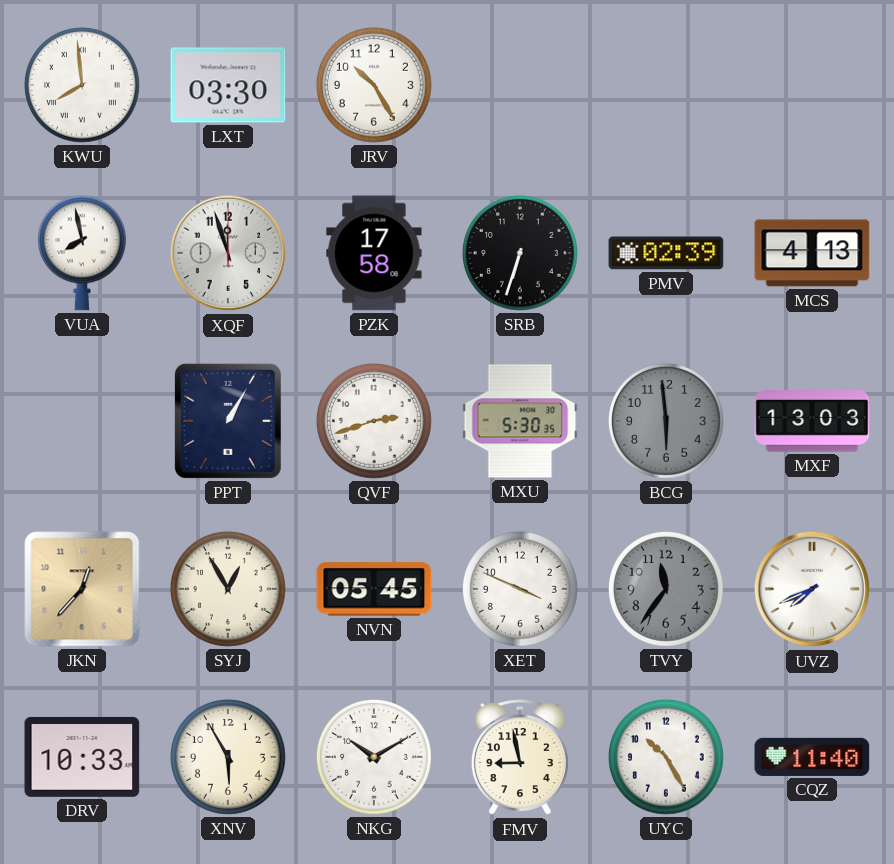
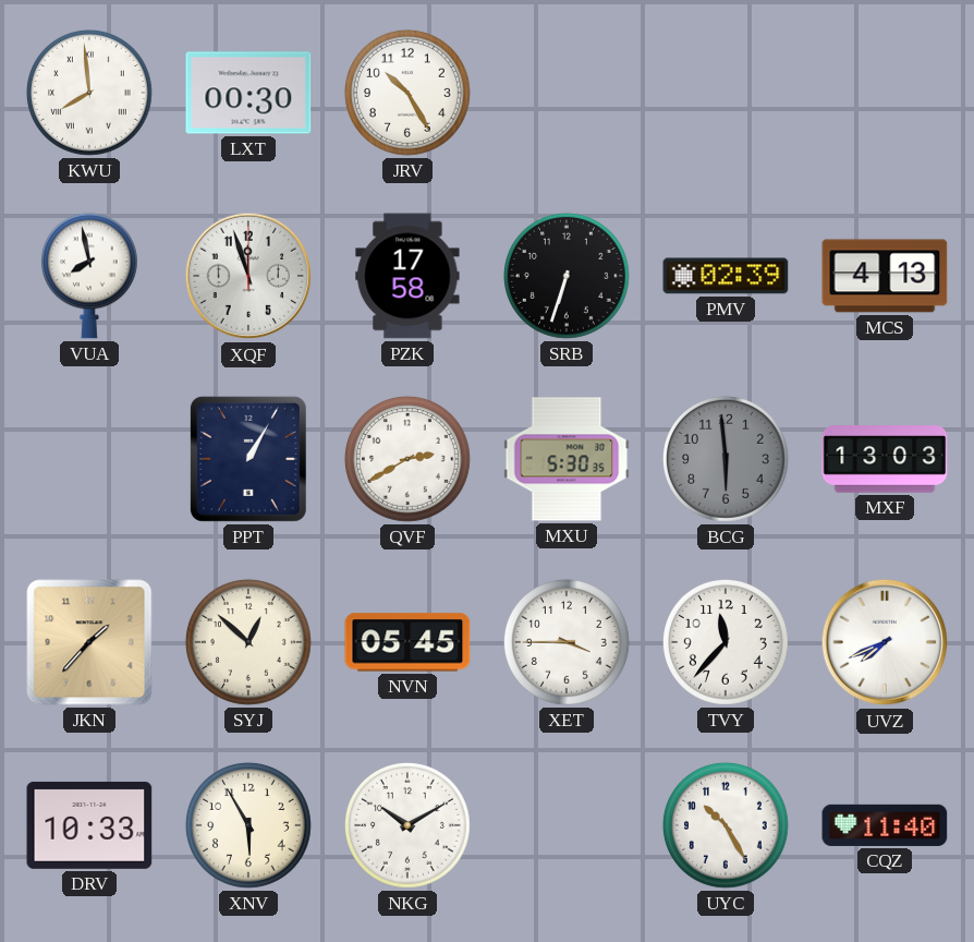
LXT: 03:30 -> 00:30
QVF: 2:42 -> 2:40
JKN: 12:37 -> 1:37
SYJ: 12:55 -> 12:52
XET: 3:49 -> 3:45
TVY: 11:36 -> 11:37
TVY dial: grey -> white
FMV: 8:58 -> none
